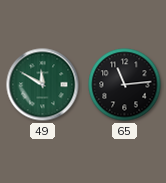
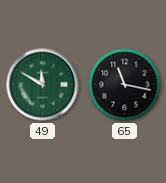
65: 11:14 -> 11:17
